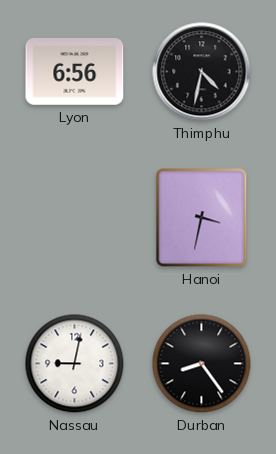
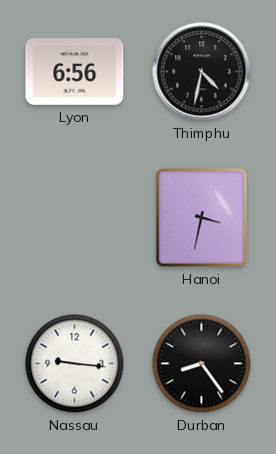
Nassau: 9:02 -> 9:16
